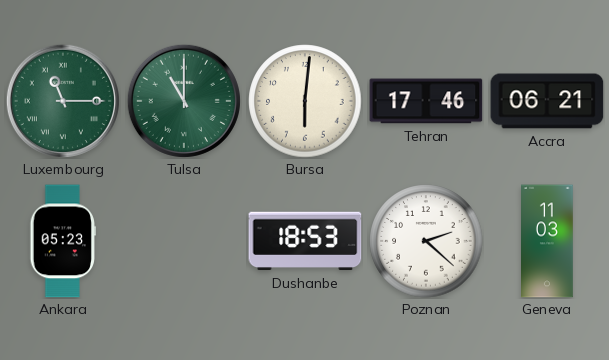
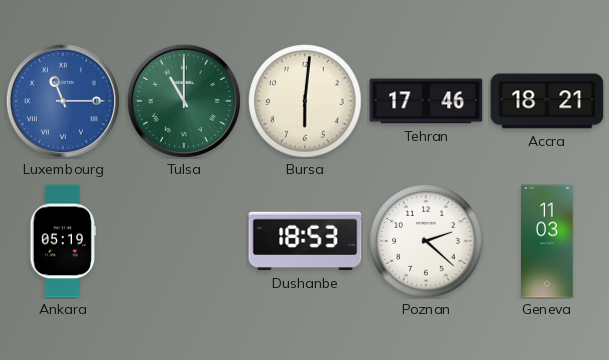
Luxembourg dial: green -> blue
Accra: 06:21 -> 18:21
Ankara: 05:23 -> 05:19
